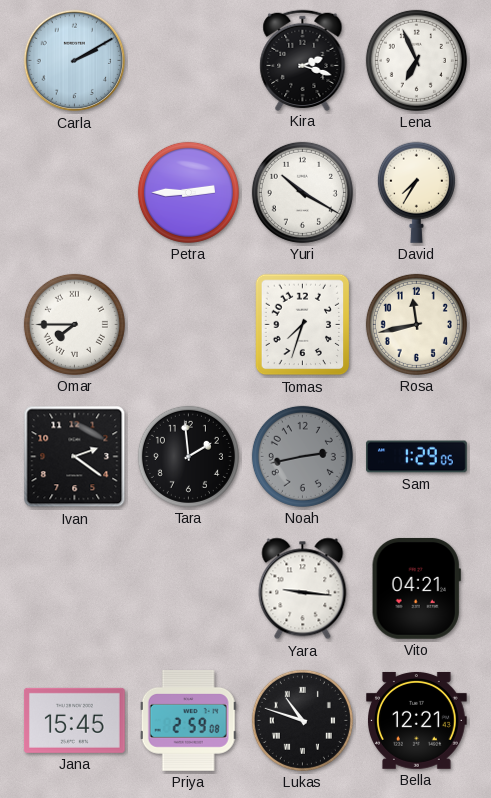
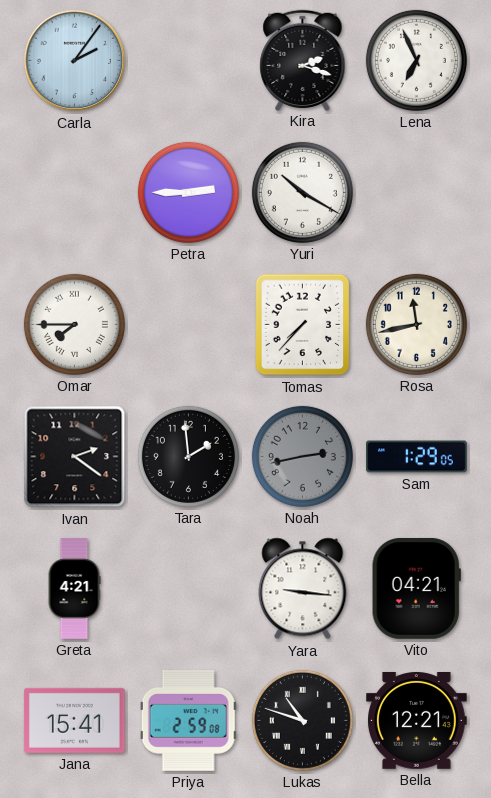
Carla: 2:10 -> 2:06
David: 7:35 -> none
Tomas: 7:33 -> 7:37
Greta: none -> 4:21
Jana: 15:45 -> 15:41
